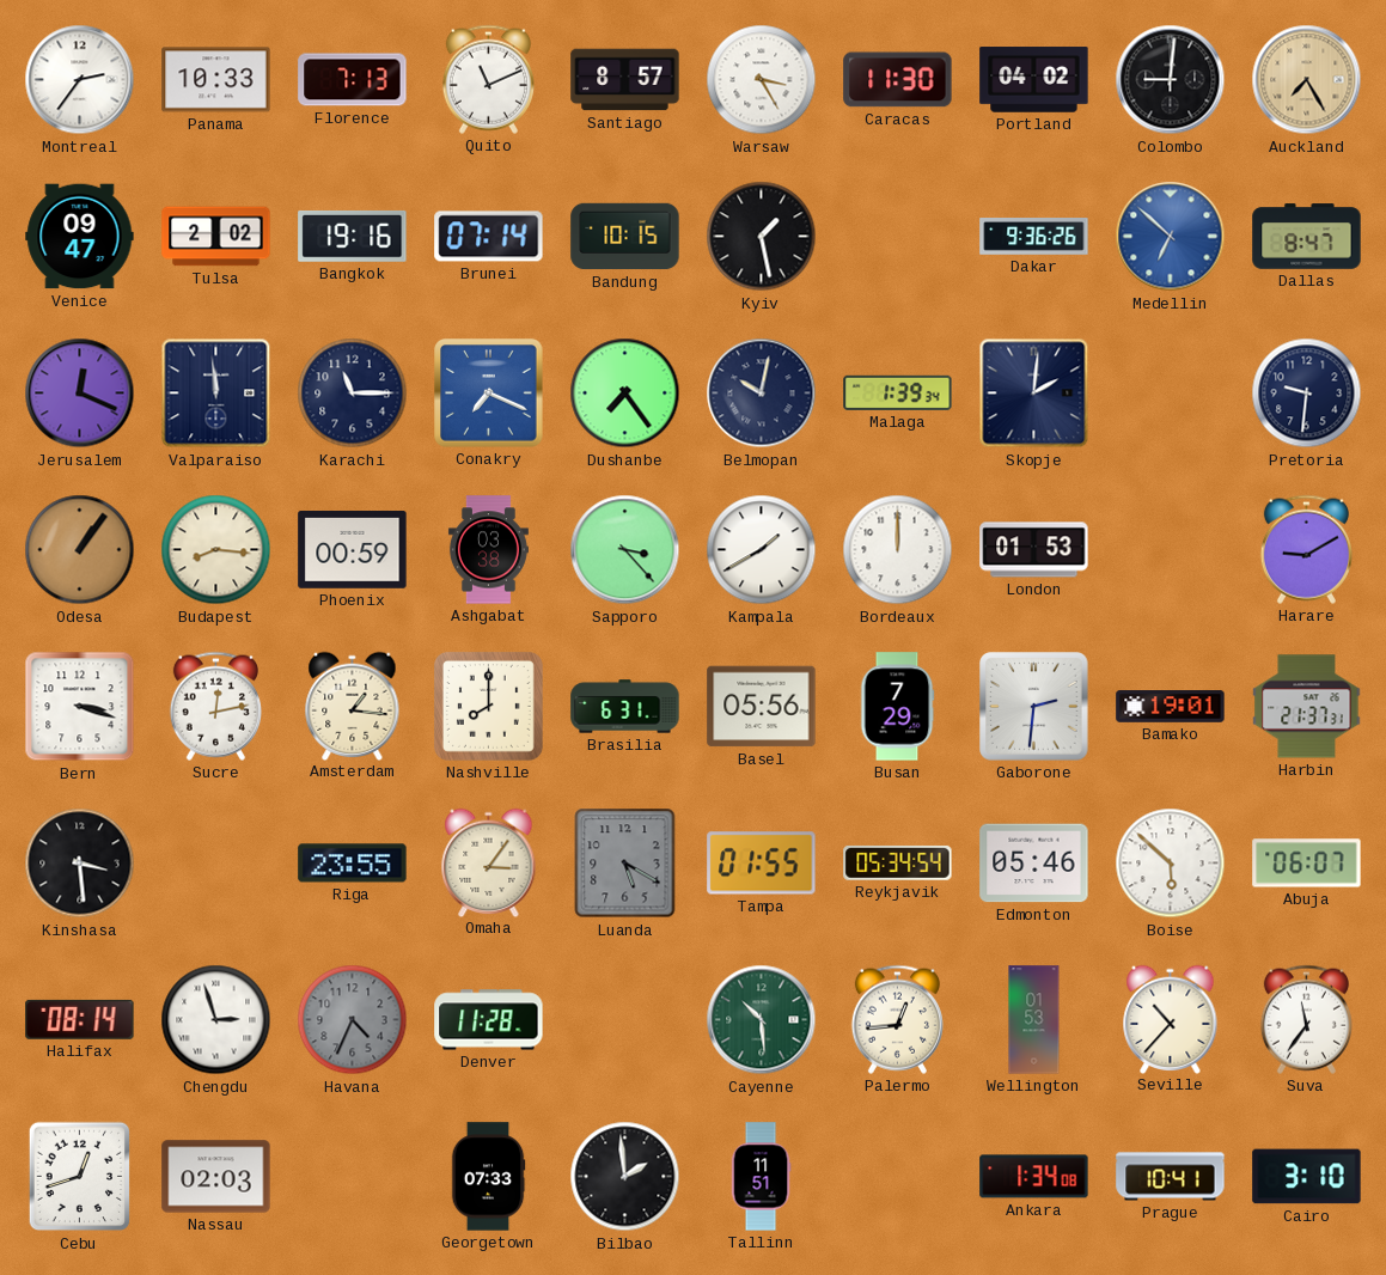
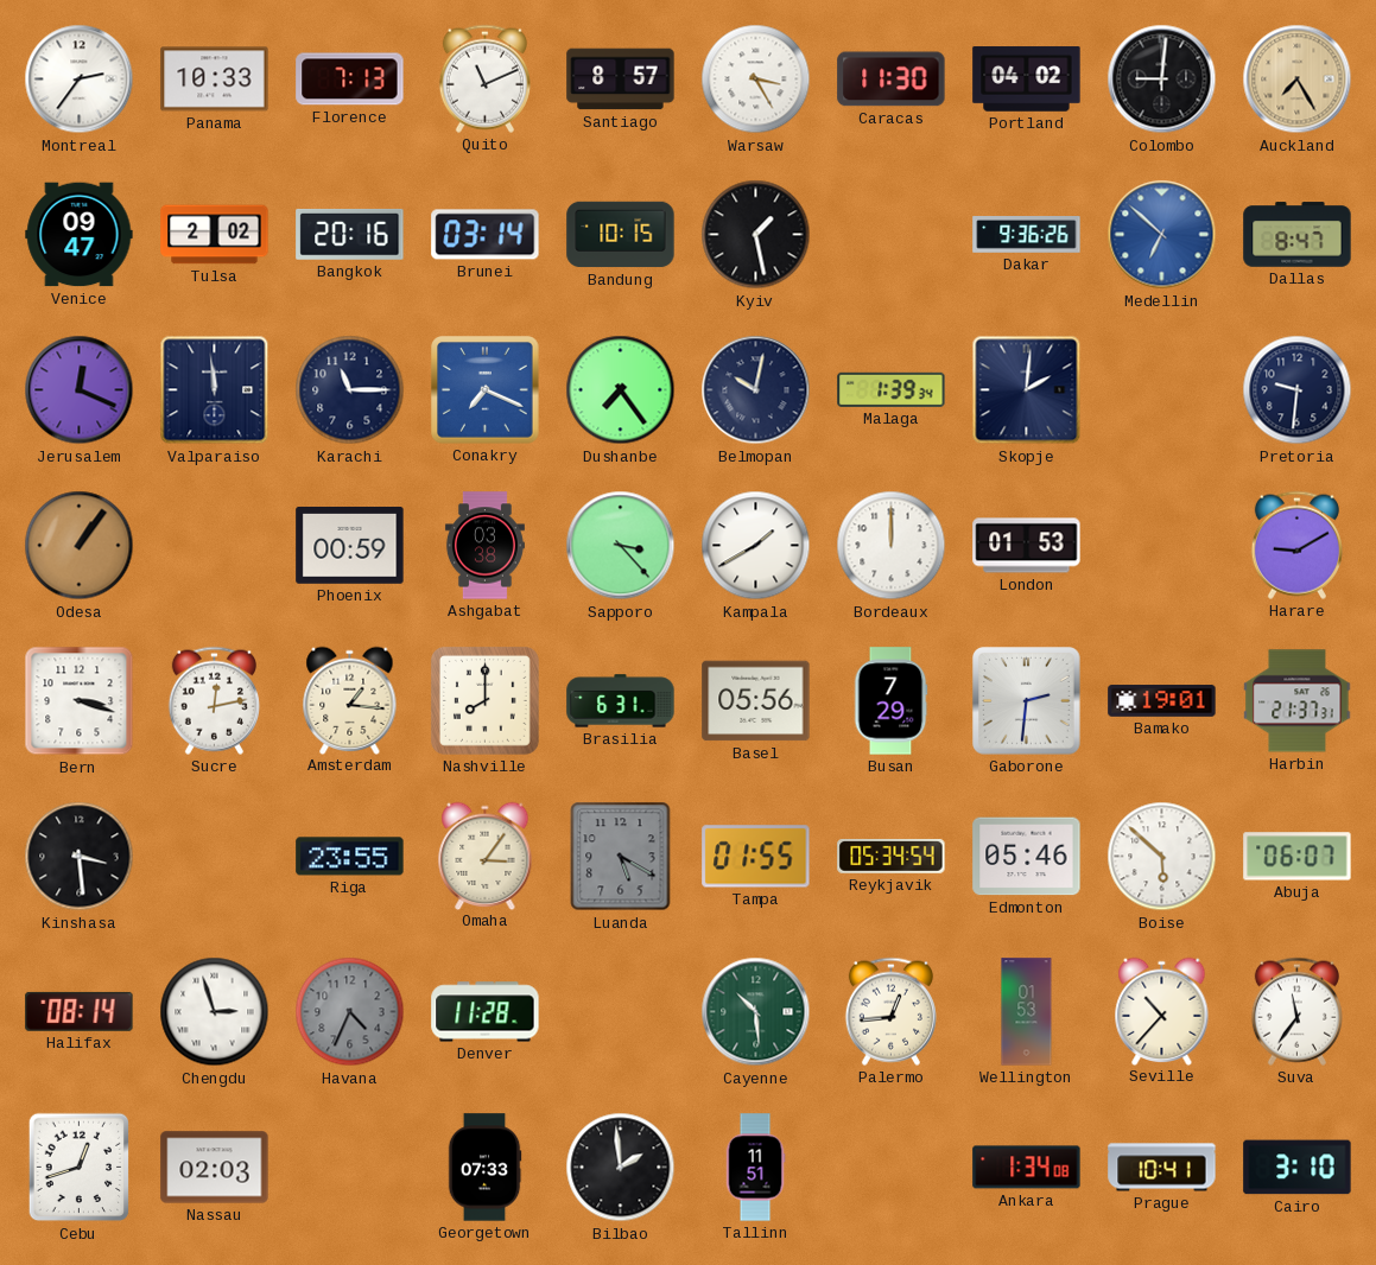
Bangkok: 19:16 -> 20:16
Brunei: 07:14 -> 03:14
Budapest: 8:16 -> none
